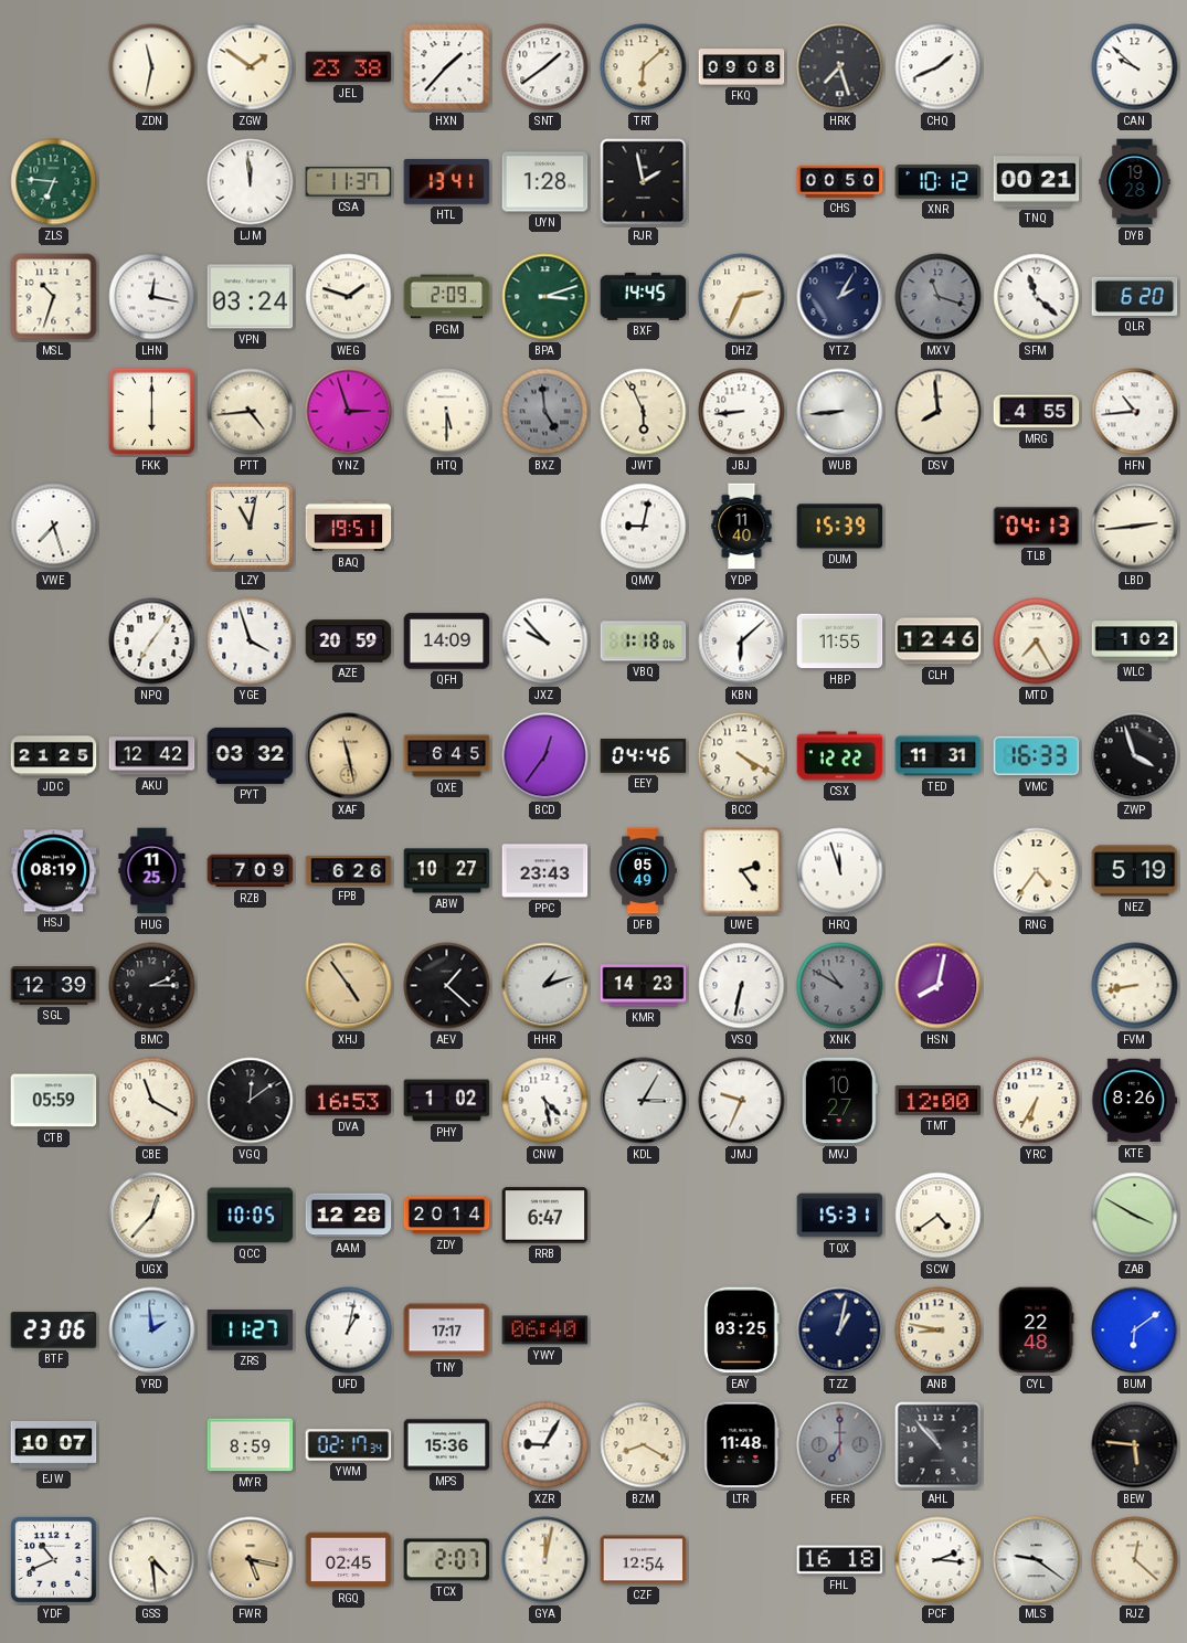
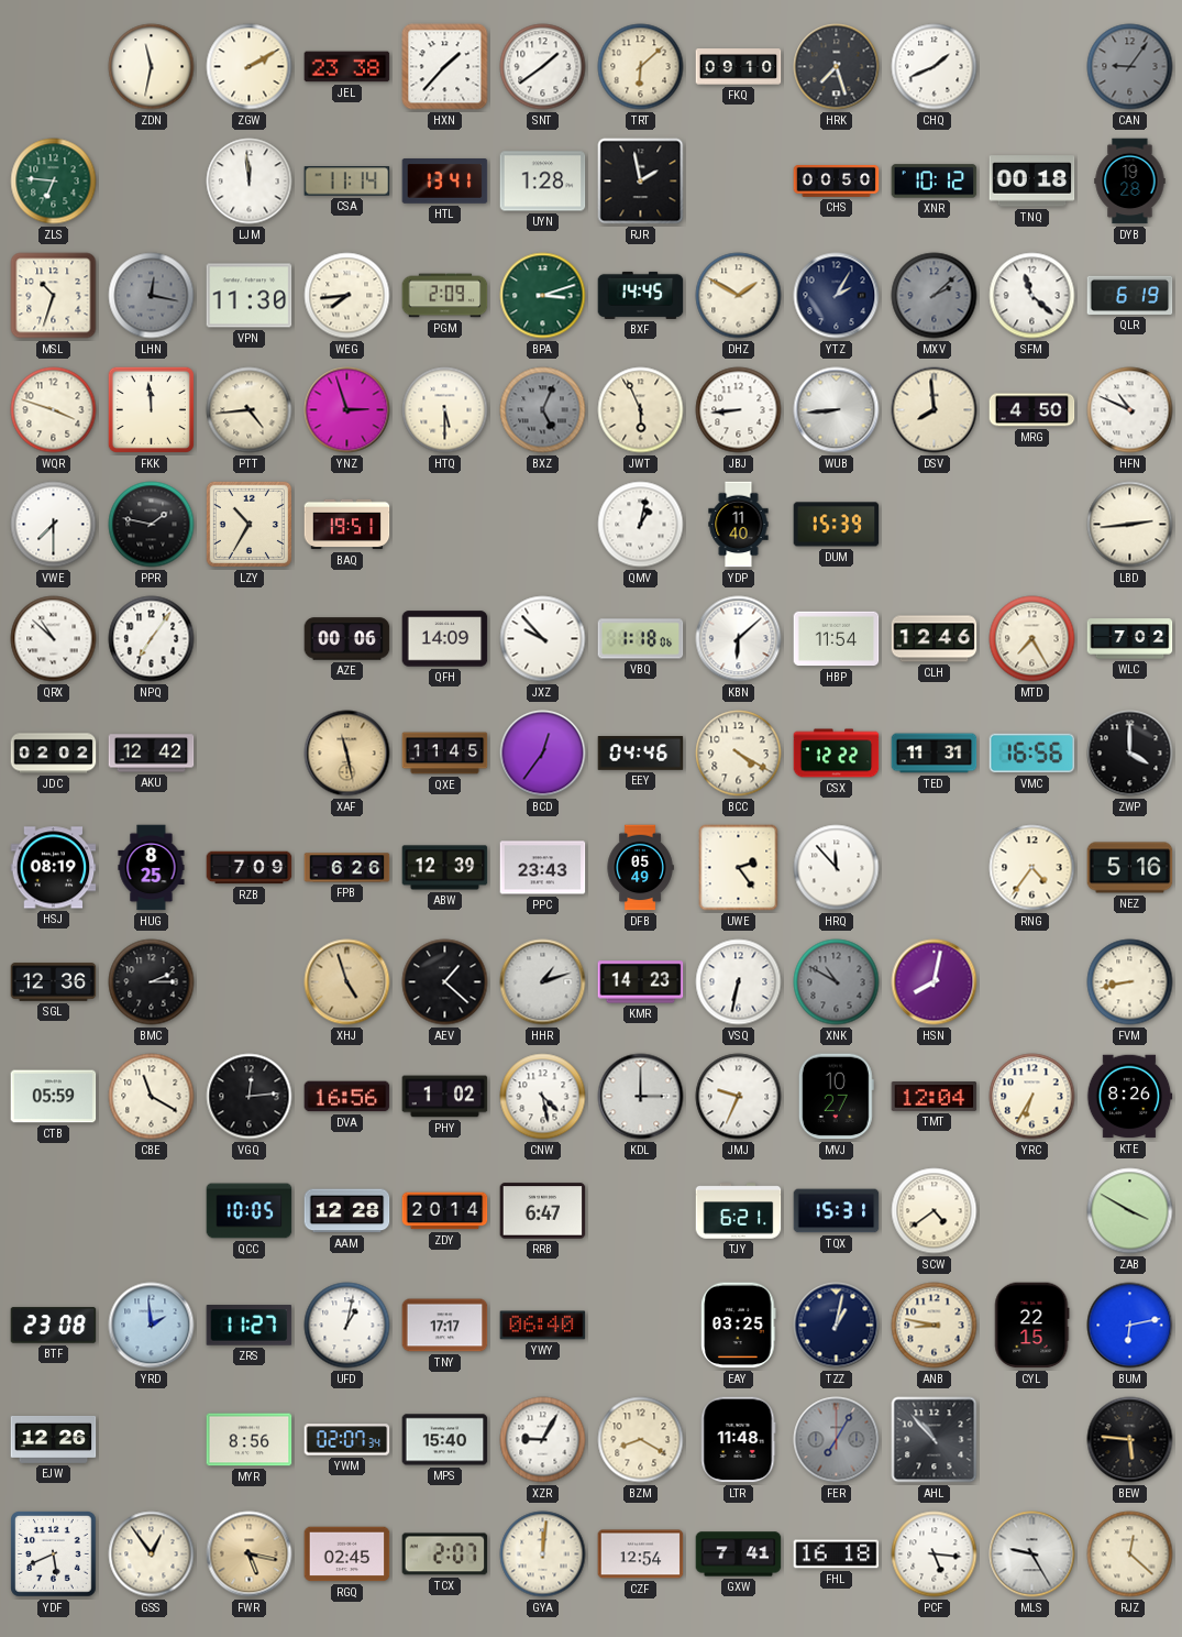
ZGW: 1:51 -> 2:10
FKQ: 09:08 -> 09:10
CAN: 9:52 -> 9:06
CAN dial: white -> grey
CSA: 11:37 -> 11:14
TNQ: 00:21 -> 00:18
LHN dial: white -> grey
VPN: 03:24 -> 11:30
WEG: 1:48 -> 7:44
DHZ: 2:34 -> 1:50
MXV: 11:18 -> 2:08
QLR: 6:20 -> 6:19
WQR: none -> 3:48
FKK: 6:00 -> 11:59
BXZ: 4:59 -> 5:04
MRG: 4:55 -> 4:50
HFN: 10:44 -> 10:49
VWE: 7:27 -> 7:30
PPR: none -> 1:47
LZY: 11:02 -> 10:35
QMV: 9:02 -> 1:02
TLB: 04:13 -> none
QRX: none -> 10:52
YGE: 3:57 -> none
AZE: 20:59 -> 00:06
HBP: 11:55 -> 11:54
WLC: 1:02 -> 7:02
JDC: 21:25 -> 02:02
PYT: 03:32 -> none
QXE: 6:45 -> 11:45
VMC: 16:33 -> 16:56
ZWP: 3:57 -> 4:00
HUG: 11:25 -> 8:25
ABW: 10:27 -> 12:39
HRQ: 11:57 -> 11:53
NEZ: 5:19 -> 5:16
SGL: 12:39 -> 12:36
XHJ: 4:54 -> 4:57
VGQ: 12:09 -> 12:14
DVA: 16:53 -> 16:56
KDL: 3:05 -> 3:00
TMT: 12:00 -> 12:04
UGX: 12:37 -> none
TJY: none -> 6:21
BTF: 23:06 -> 23:08
CYL: 22:48 -> 22:15
BUM: 6:09 -> 6:13
EJW: 10:07 -> 12:26
MYR: 8:59 -> 8:56
YWM: 02:17 -> 02:07
MPS: 15:36 -> 15:40
FER: 7:00 -> 7:05
YDF: 10:41 -> 5:41
GSS: 4:29 -> 12:54
GYA: 12:02 -> 12:01
GXW: none -> 7:41
PCF: 2:16 -> 5:16
MLS: 9:21 -> 9:25
